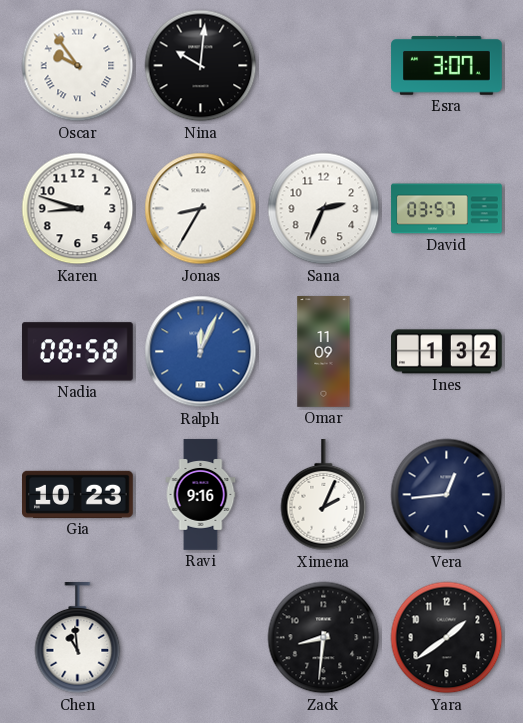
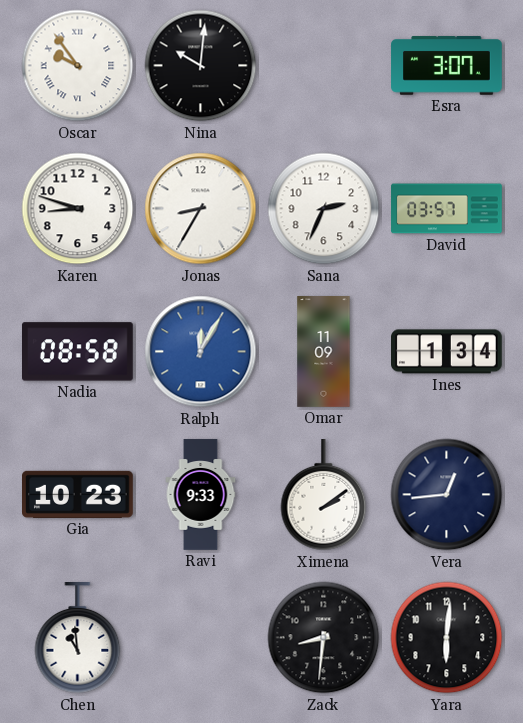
Ralph: 12:04 -> 12:05
Ines: 1:32 -> 1:34
Ravi: 9:16 -> 9:33
Ximena: 2:04 -> 2:09
Yara: 1:39 -> 6:01
